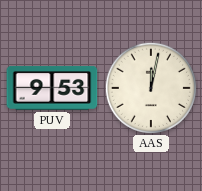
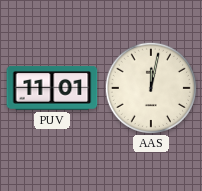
PUV: 9:53 -> 11:01
